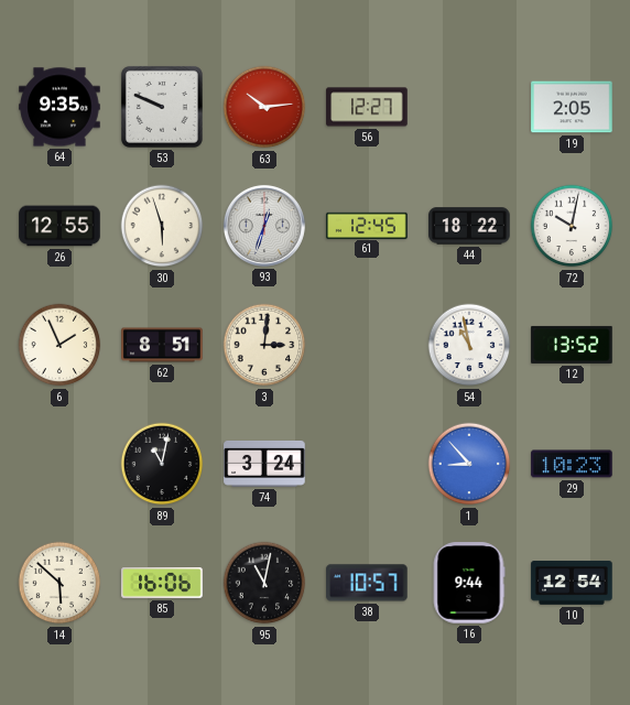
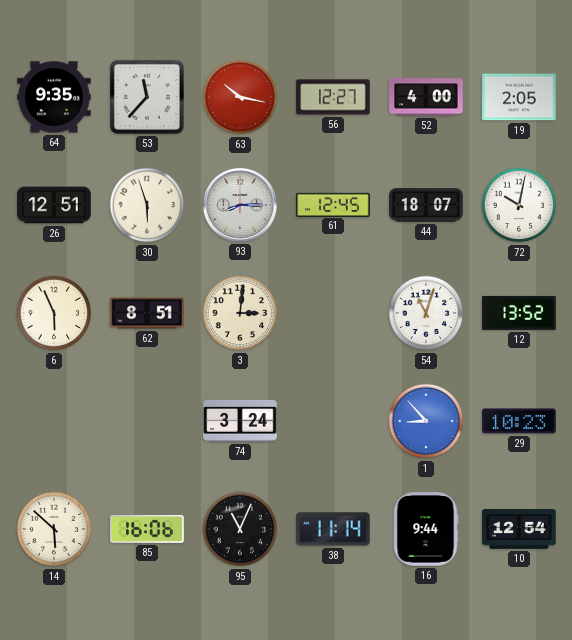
53: 9:49 -> 11:37
63: 10:14 -> 10:17
52: none -> 4:00
26: 12:55 -> 12:51
93: 12:33 -> 8:15
44: 18:22 -> 18:07
6: 1:56 -> 5:56
54: 10:58 -> 11:03
89: 11:02 -> none
95: 11:02 -> 11:04
38: 10:57 -> 11:14
